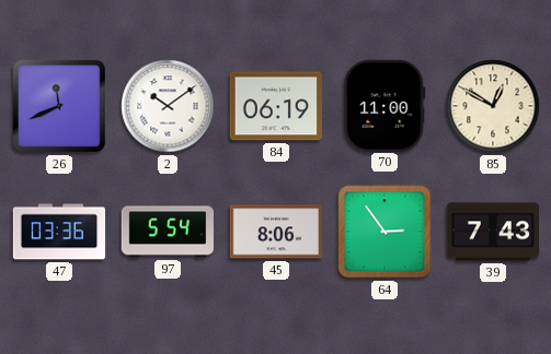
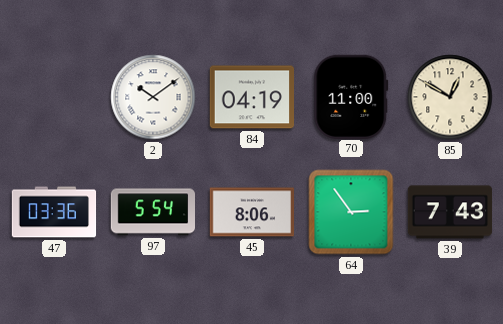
26: 11:41 -> none
84: 06:19 -> 04:19
